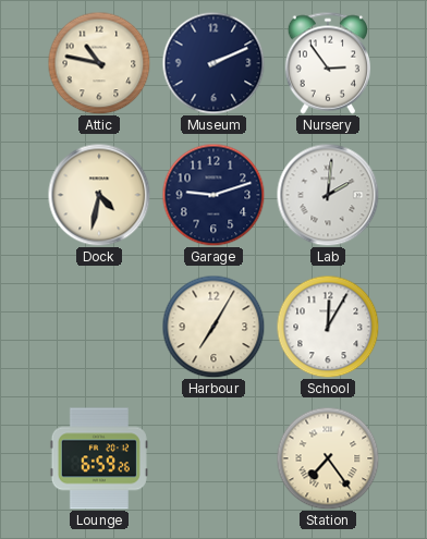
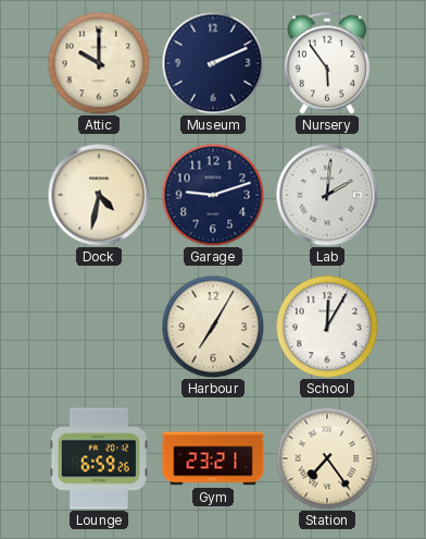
Attic: 10:47 -> 10:00
Nursery: 2:54 -> 5:54
Gym: none -> 23:21
